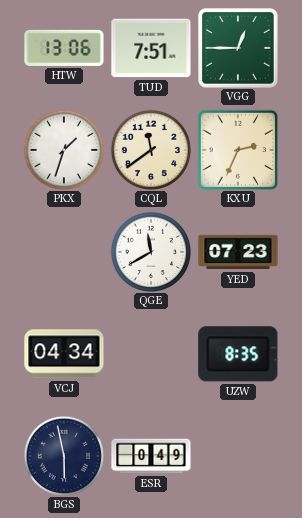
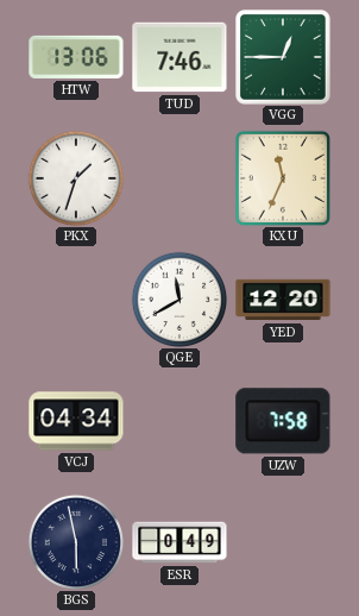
TUD: 7:51 -> 7:46
CQL: 11:39 -> none
KXU: 2:34 -> 11:34
YED: 07:23 -> 12:20
UZW: 8:35 -> 7:58
